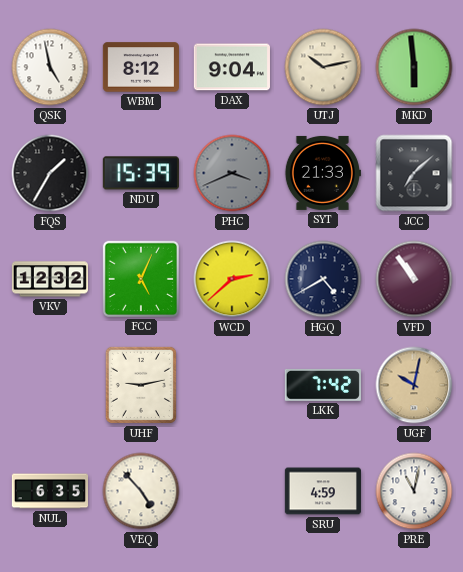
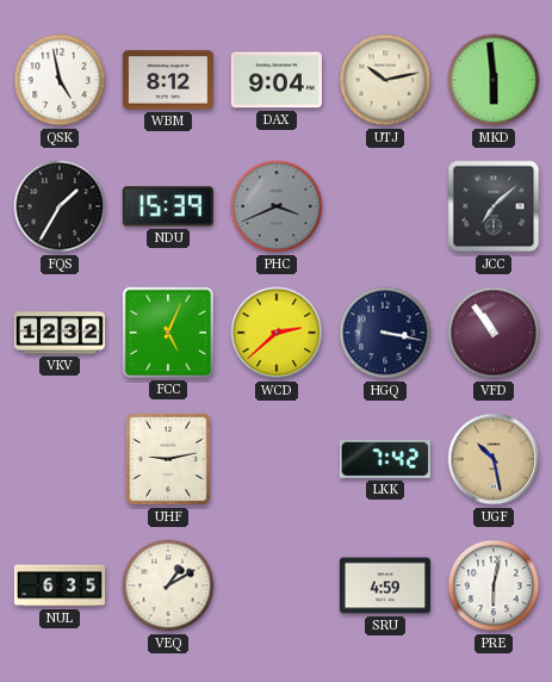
SYT: 21:33 -> none
HGQ: 4:40 -> 3:17
UGF: 10:02 -> 10:28
VEQ: 4:53 -> 1:10
PRE: 11:02 -> 6:02
